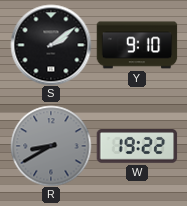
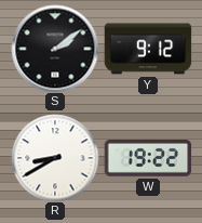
Y: 9:10 -> 9:12
R dial: grey -> white
